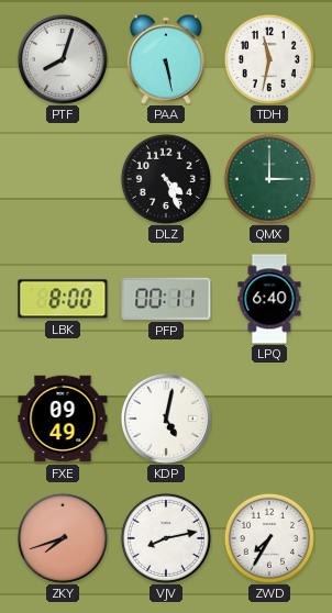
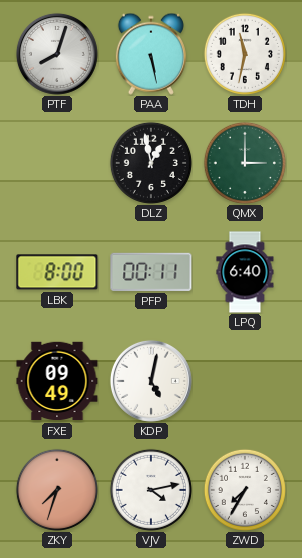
DLZ: 4:26 -> 12:58
ZKY: 7:42 -> 7:33
VJV: 8:13 -> 4:13
